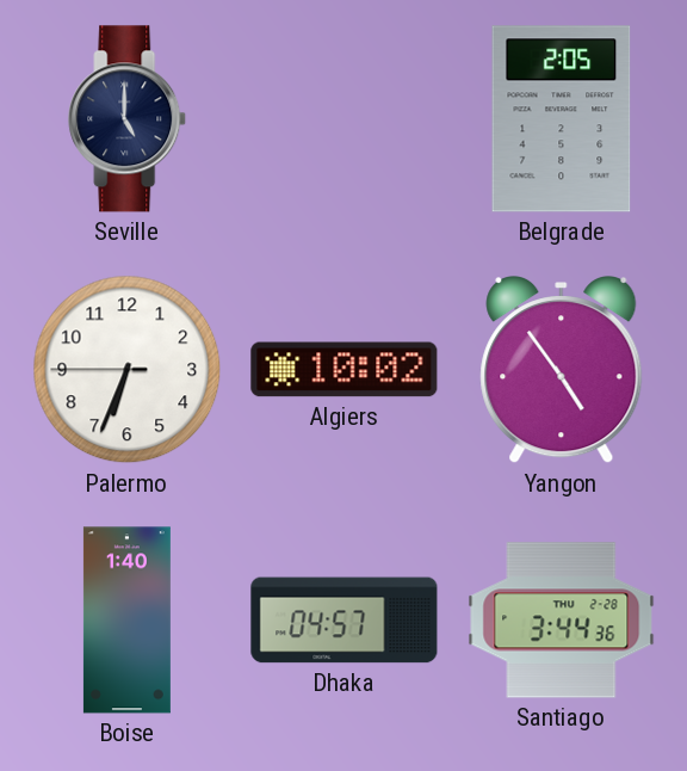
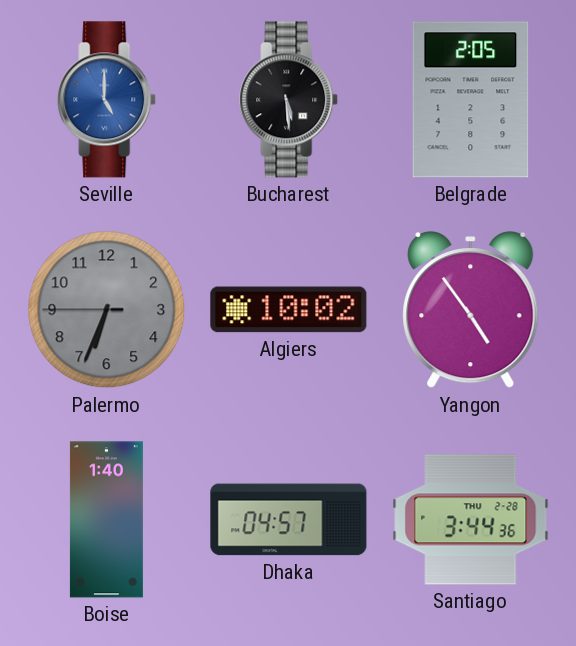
Seville dial: navy -> blue
Bucharest: none -> 5:29
Palermo dial: white -> grey
